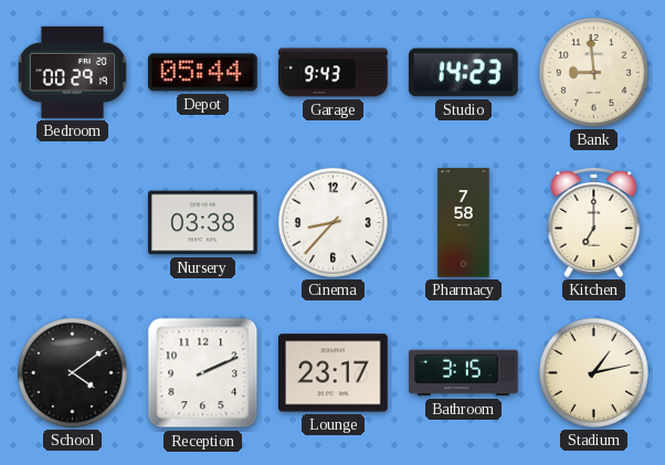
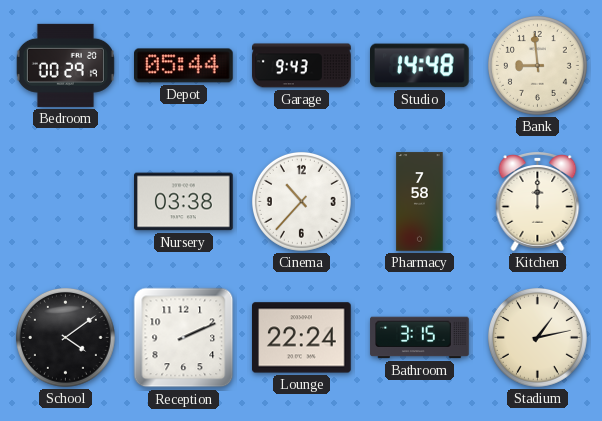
Studio: 14:23 -> 14:48
Cinema: 8:37 -> 10:37
Kitchen: 7:00 -> 12:00
Lounge: 23:17 -> 22:24
